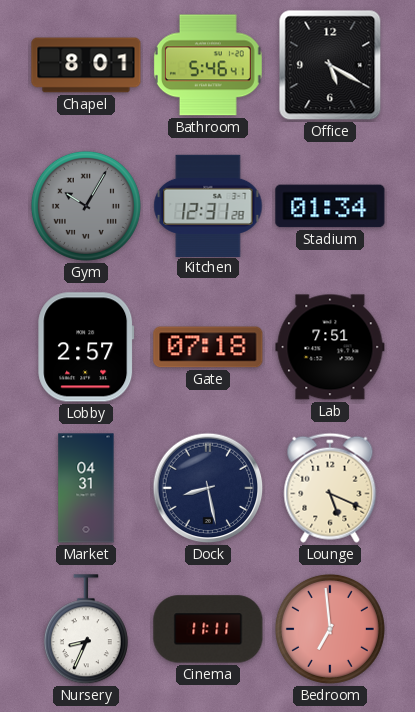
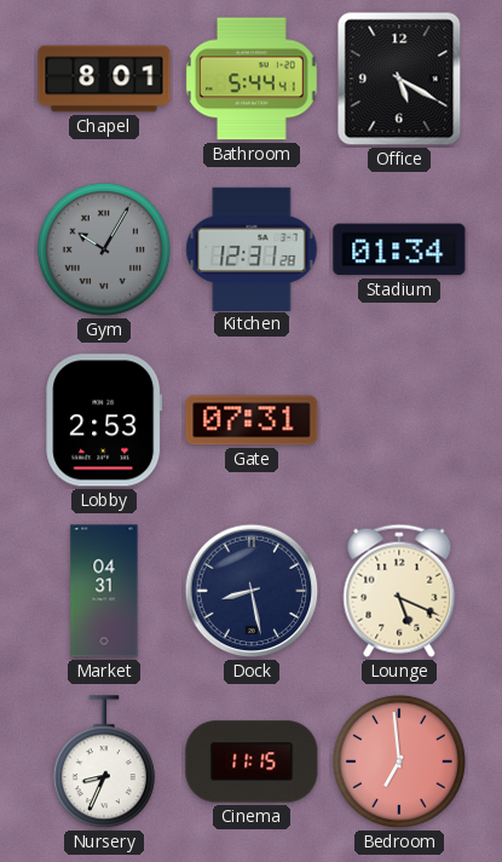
Bathroom: 5:46 -> 5:44
Lobby: 2:57 -> 2:53
Gate: 07:18 -> 07:31
Lab: 7:51 -> none
Cinema: 11:11 -> 11:15
